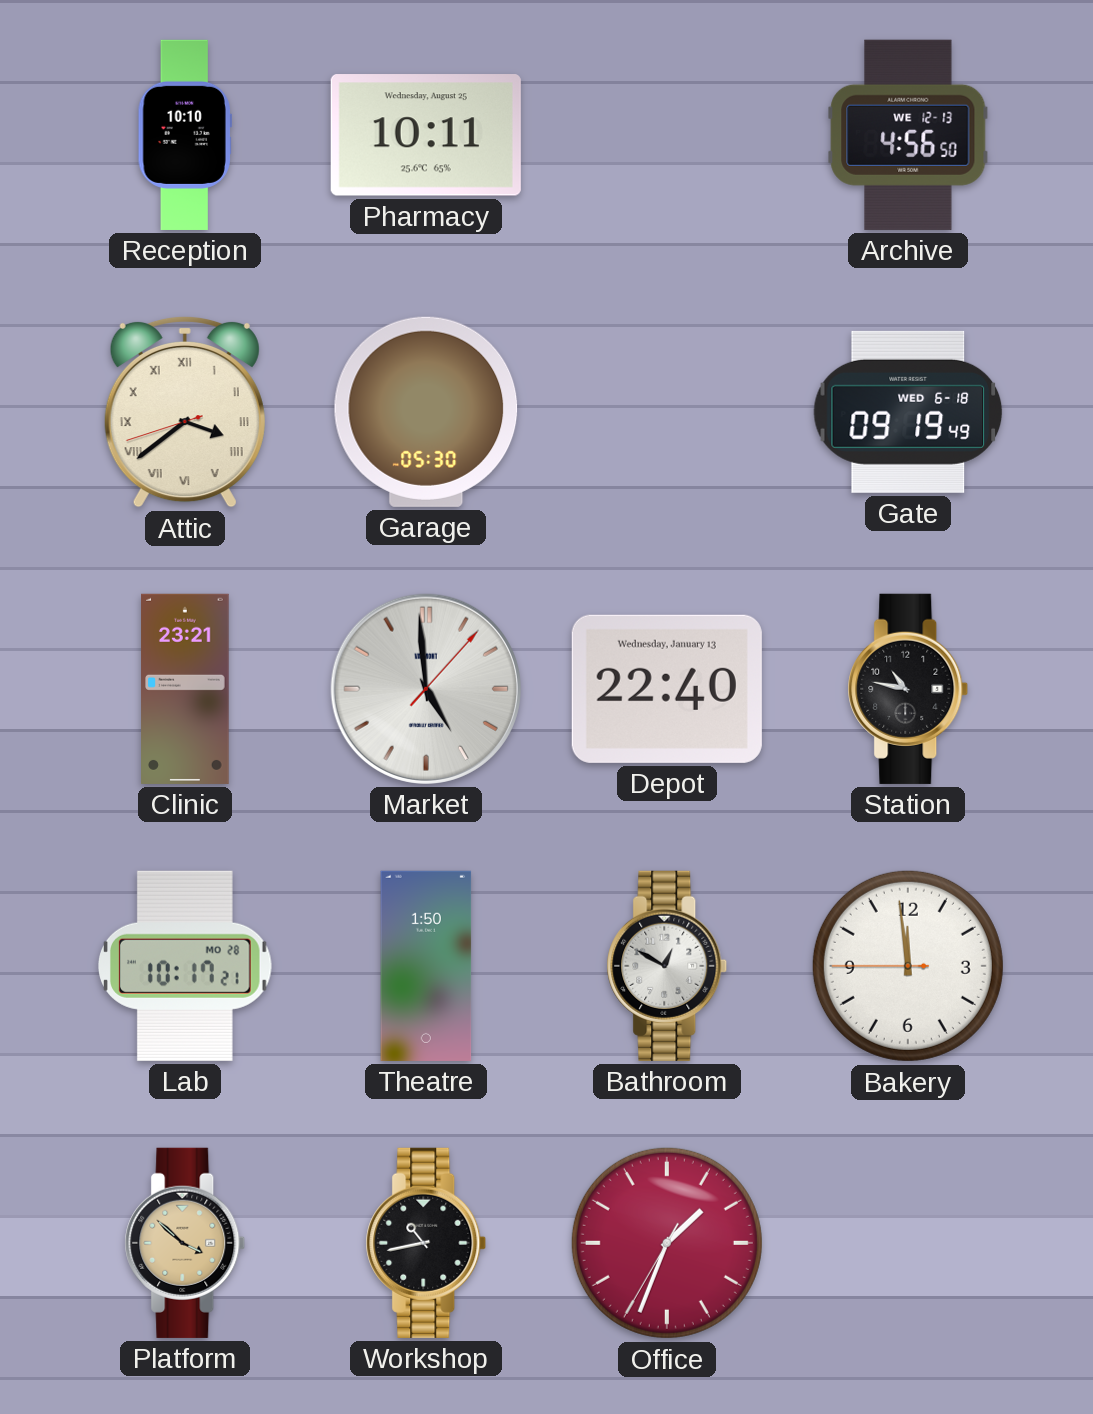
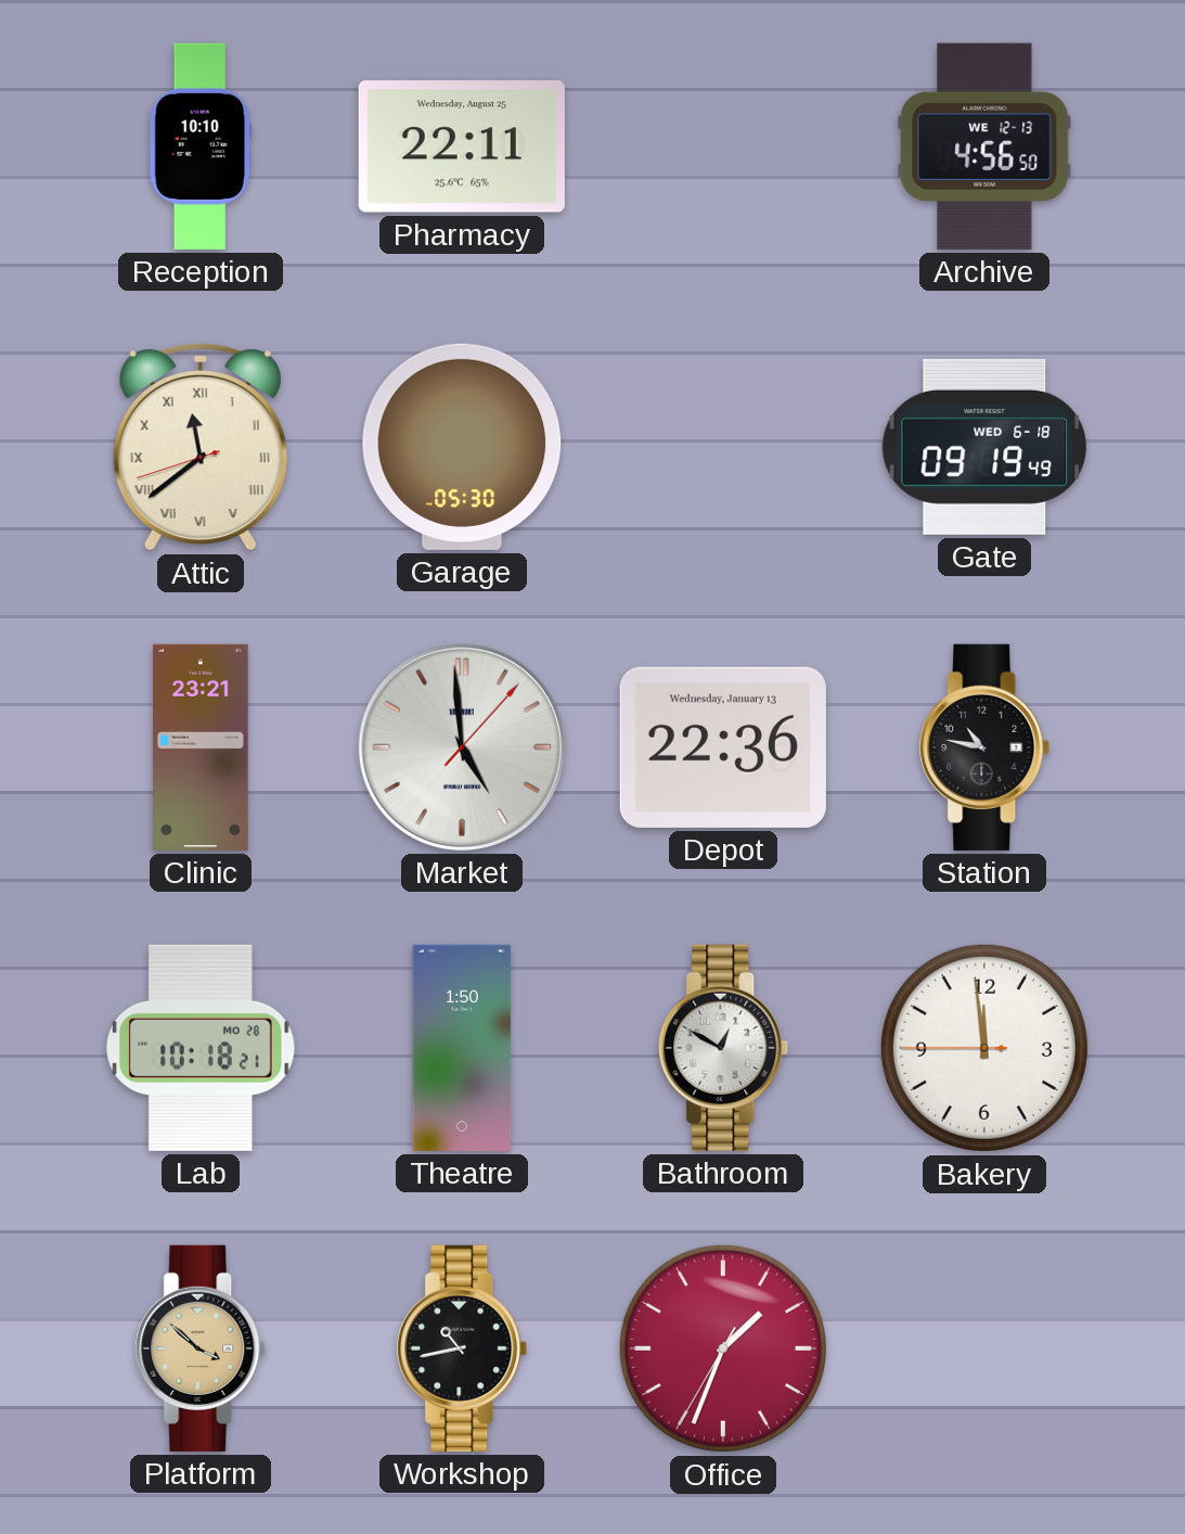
Pharmacy: 10:11 -> 22:11
Attic: 3:38 -> 11:38
Depot: 22:40 -> 22:36
Lab: 10:17 -> 10:18
